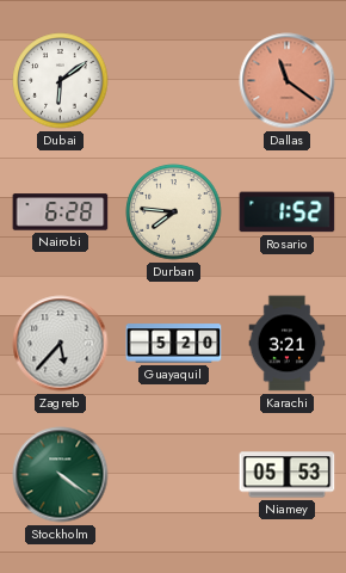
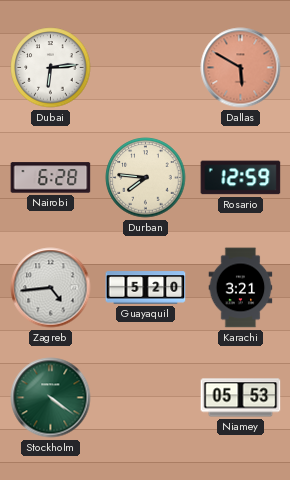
Dubai: 6:09 -> 6:14
Dallas: 11:21 -> 5:50
Rosario: 1:52 -> 12:59
Zagreb: 5:37 -> 4:44
